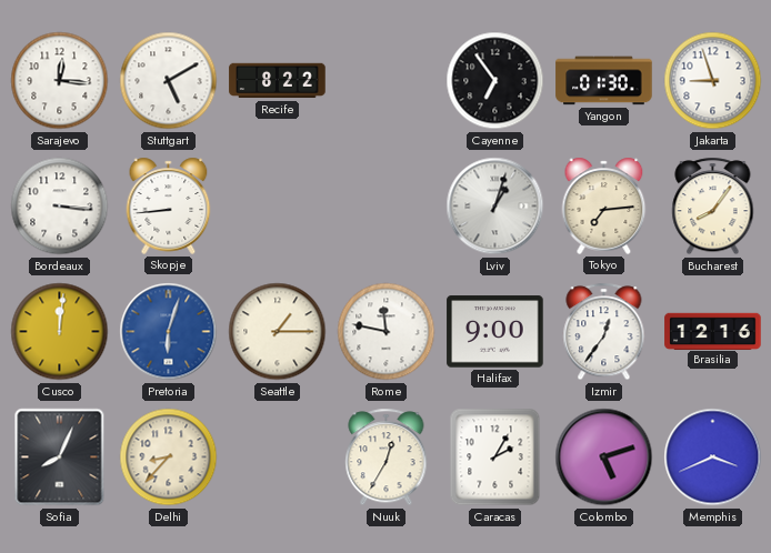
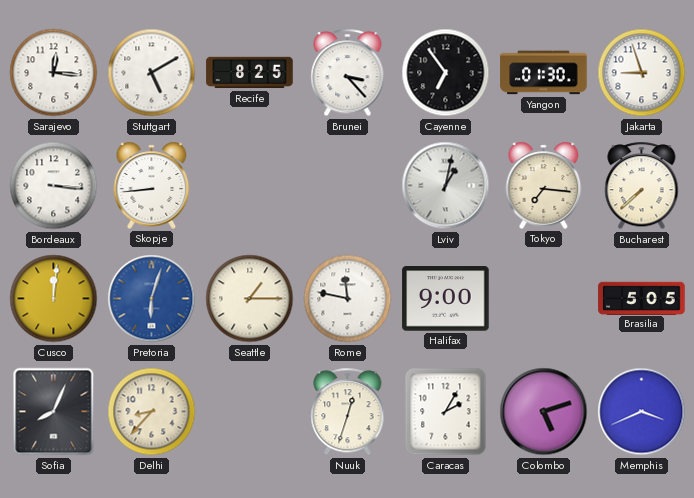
Recife: 8:22 -> 8:25
Brunei: none -> 3:23
Lviv: 1:03 -> 1:02
Tokyo: 7:14 -> 7:16
Bucharest: 8:06 -> 7:38
Izmir: 12:36 -> none
Brasilia: 12:16 -> 5:05
Nuuk: 12:35 -> 12:33
